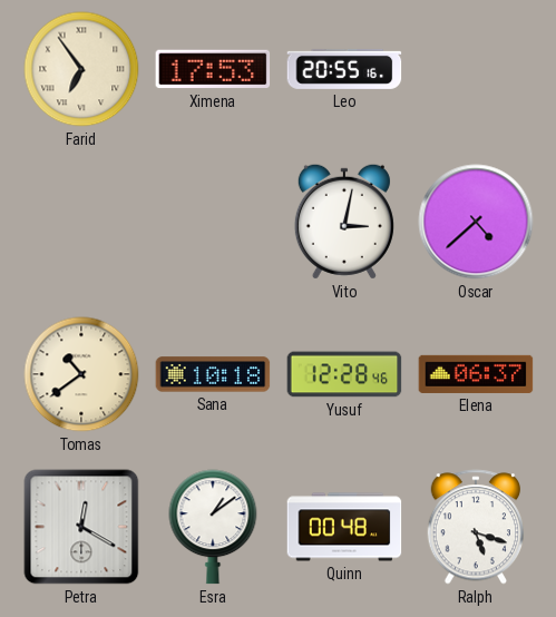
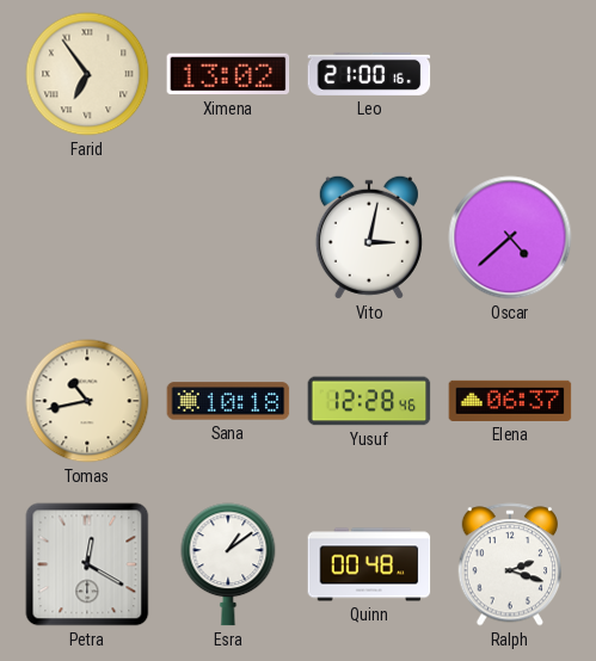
Ximena: 17:53 -> 13:02
Leo: 20:55 -> 21:00
Tomas: 10:39 -> 10:43
Ralph: 5:18 -> 2:18
